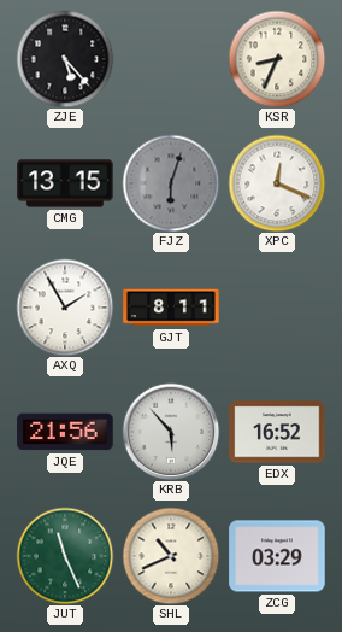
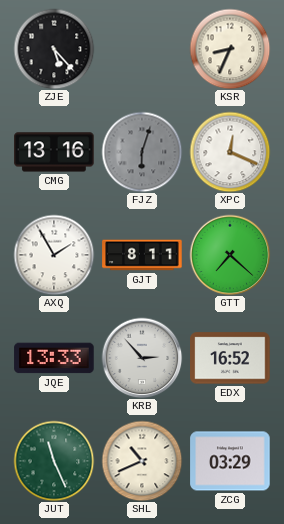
CMG: 13:15 -> 13:16
GTT: none -> 7:22
JQE: 21:56 -> 13:33
KRB: 5:53 -> 2:53
